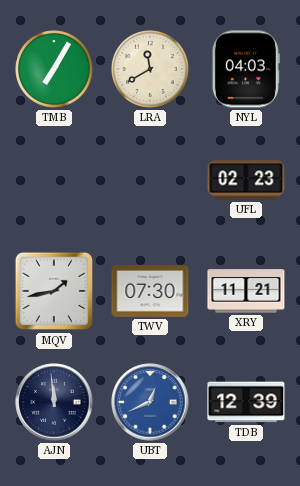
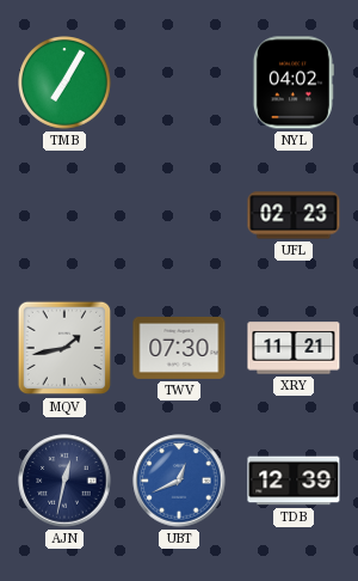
LRA: 11:40 -> none
NYL: 04:03 -> 04:02
AJN: 11:59 -> 12:32
